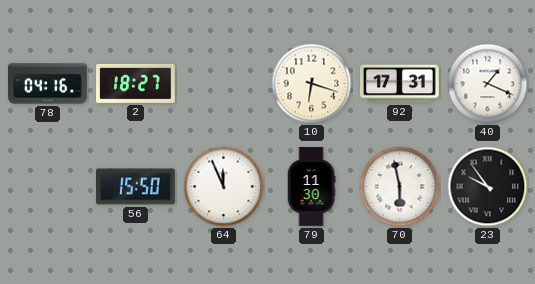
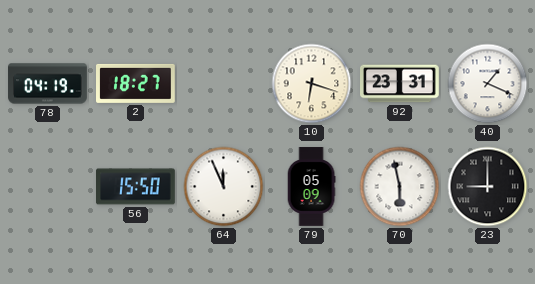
78: 04:16 -> 04:19
92: 17:31 -> 23:31
79: 11:30 -> 05:09
23: 9:54 -> 9:00
